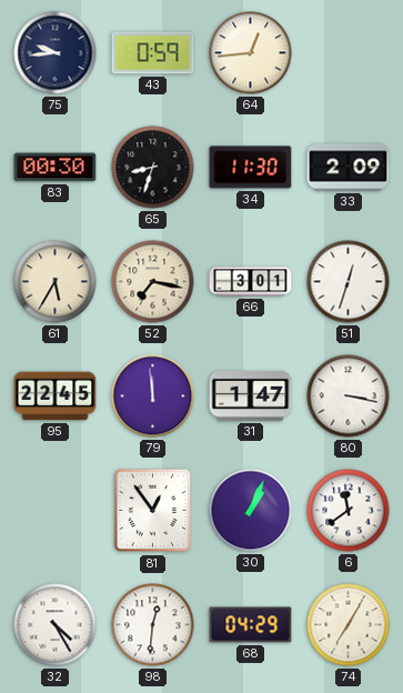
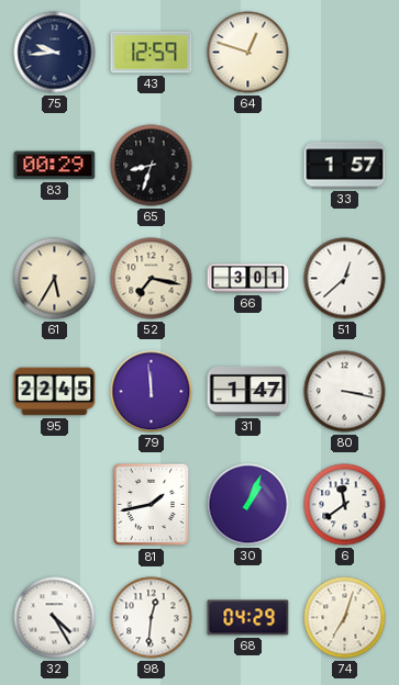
43: 0:59 -> 12:59
64: 12:44 -> 12:48
83: 00:30 -> 00:29
34: 11:30 -> none
33: 2:09 -> 1:57
51: 12:33 -> 12:38
81: 12:54 -> 1:43
74: 7:05 -> 7:03
